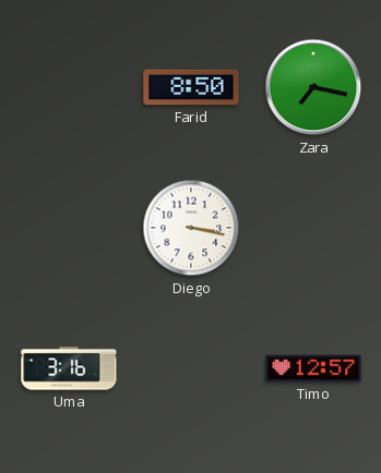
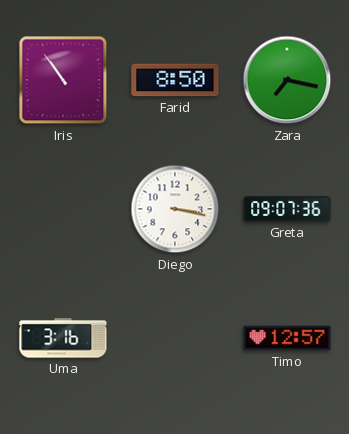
Iris: none -> 10:54
Greta: none -> 09:07
